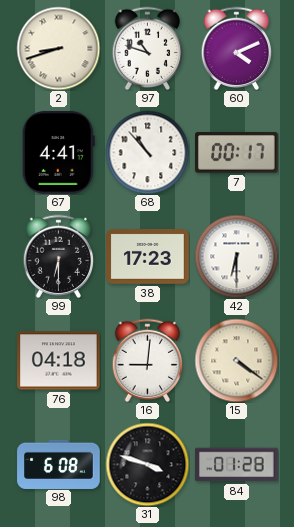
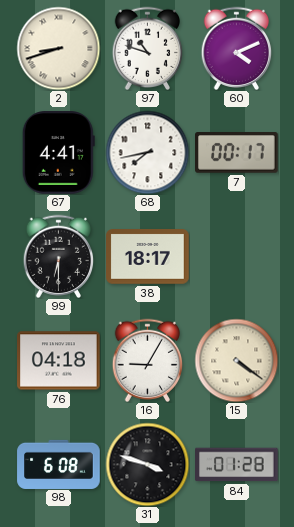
68: 10:53 -> 7:43
38: 17:23 -> 18:17
42: 6:30 -> none
16: 9:01 -> 9:05
